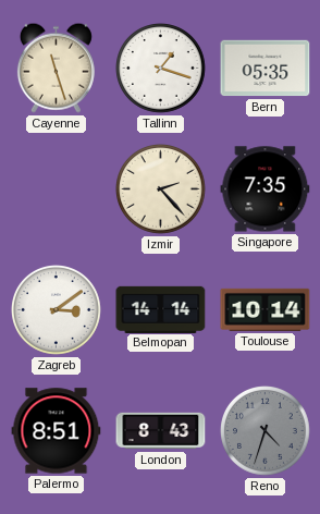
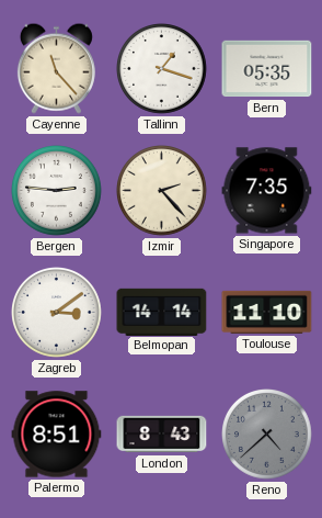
Cayenne: 11:27 -> 11:23
Bergen: none -> 2:46
Toulouse: 10:14 -> 11:10
Reno: 4:33 -> 4:38
